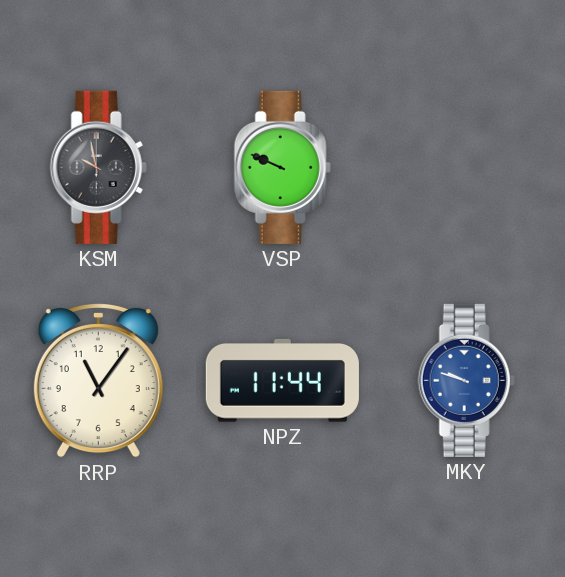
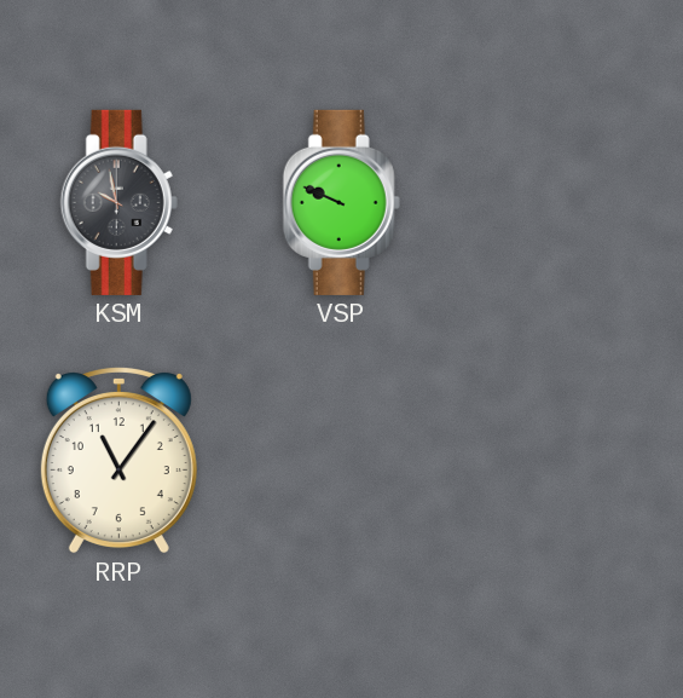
NPZ: 11:44 -> none
MKY: 9:48 -> none
